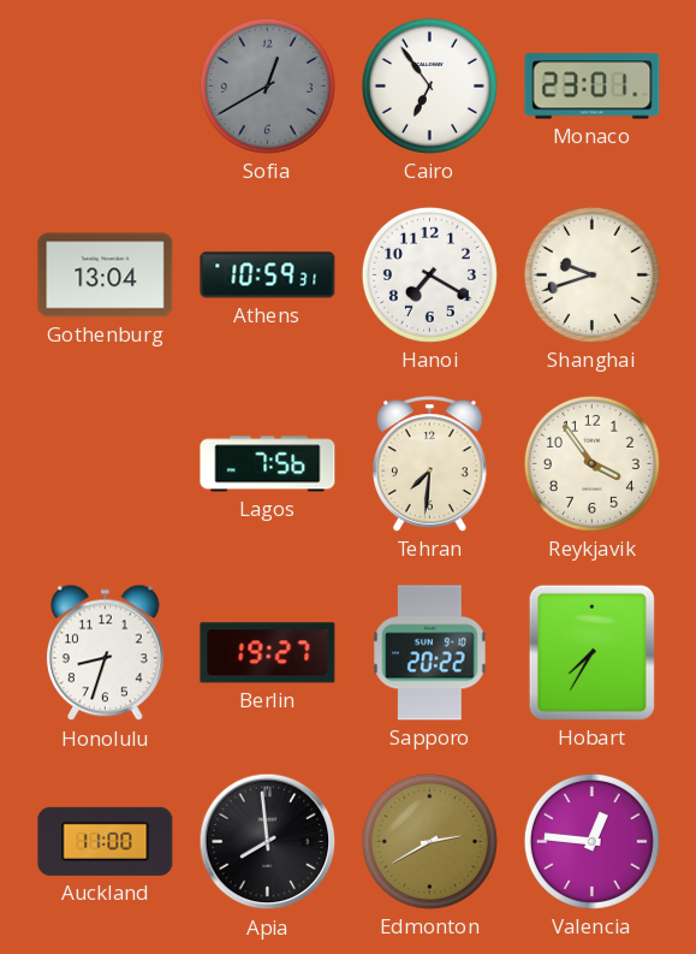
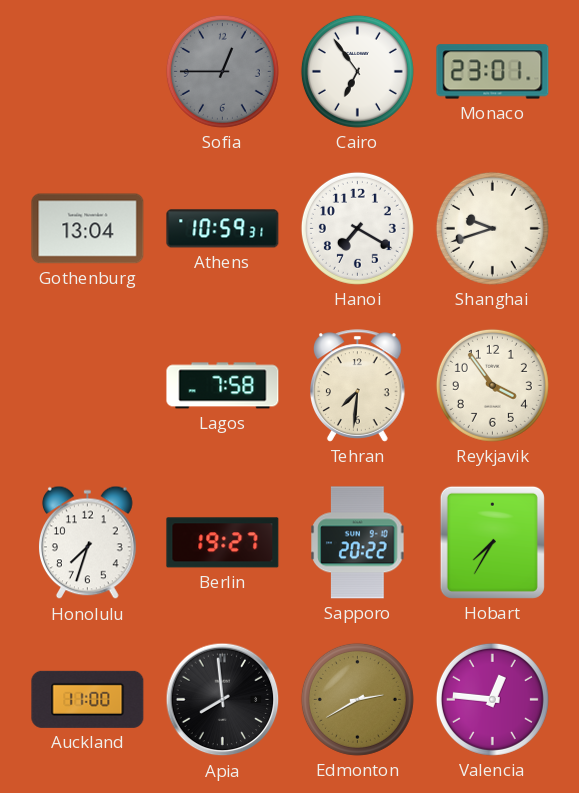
Sofia: 12:40 -> 12:45
Lagos: 7:56 -> 7:58
Honolulu: 8:33 -> 7:33
